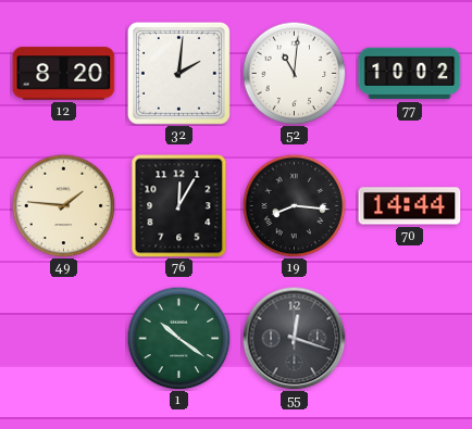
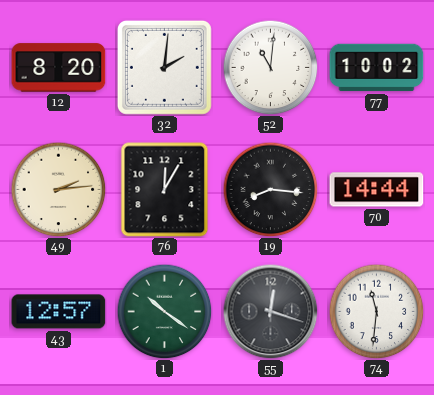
49: 1:46 -> 2:14
43: none -> 12:57
74: none -> 11:31
